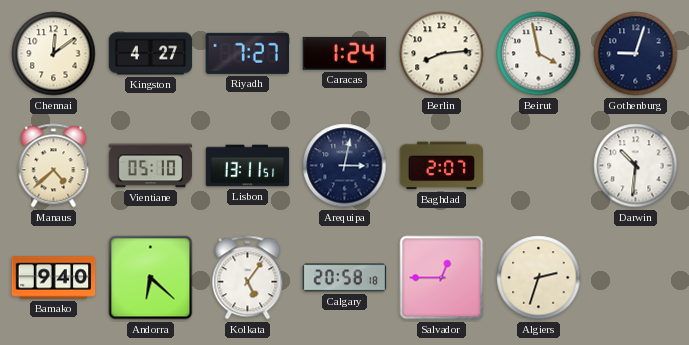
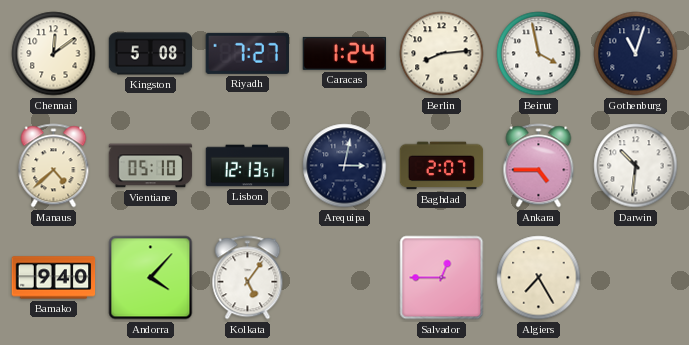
Kingston: 4:27 -> 5:08
Gothenburg: 9:03 -> 11:03
Lisbon: 13:11 -> 12:13
Ankara: none -> 4:45
Andorra: 6:22 -> 4:07
Calgary: 20:58 -> none
Algiers: 2:33 -> 7:25
